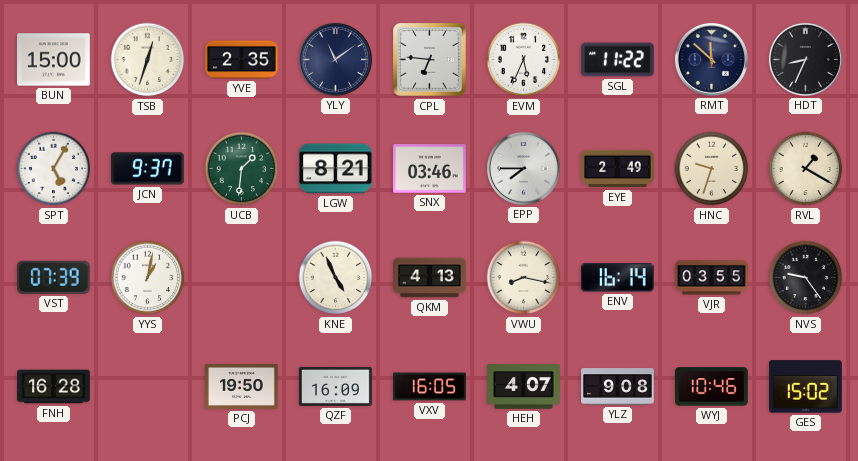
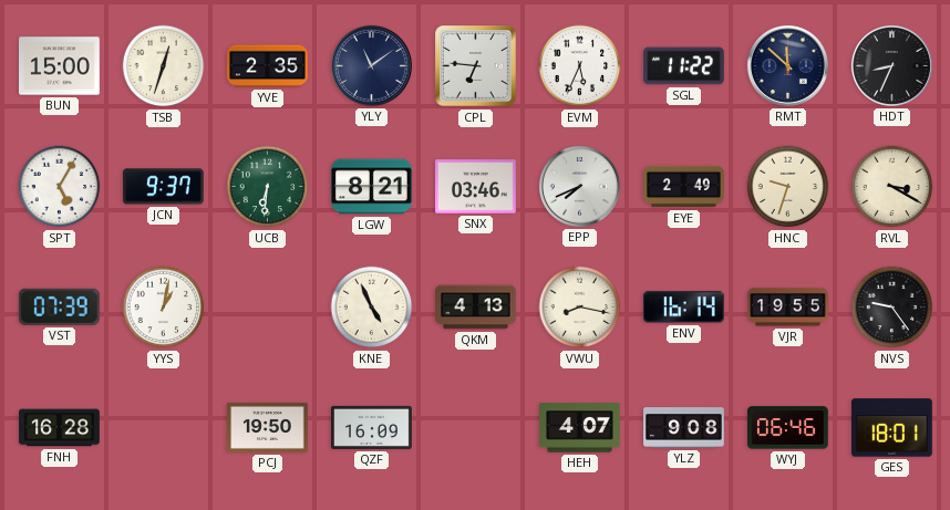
UCB: 1:31 -> 6:31
EPP: 7:45 -> 7:41
RVL: 1:20 -> 3:20
VJR: 03:55 -> 19:55
VXV: 16:05 -> none
WYJ: 10:46 -> 06:46
GES: 15:02 -> 18:01
